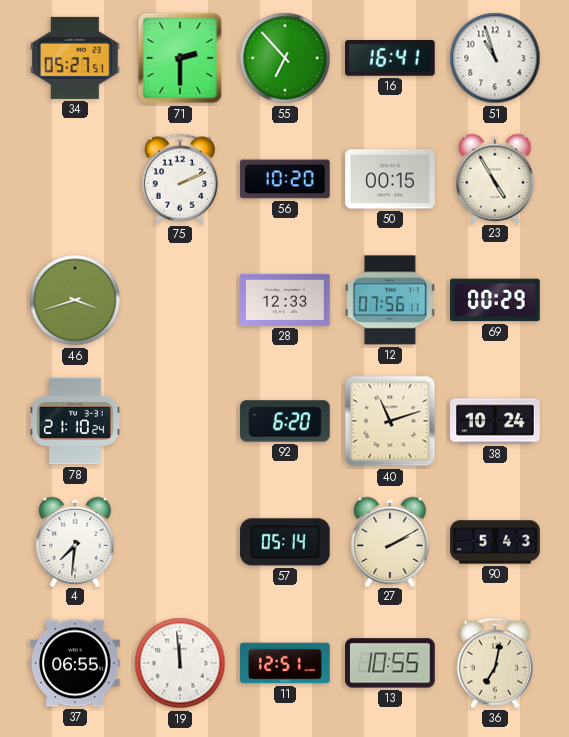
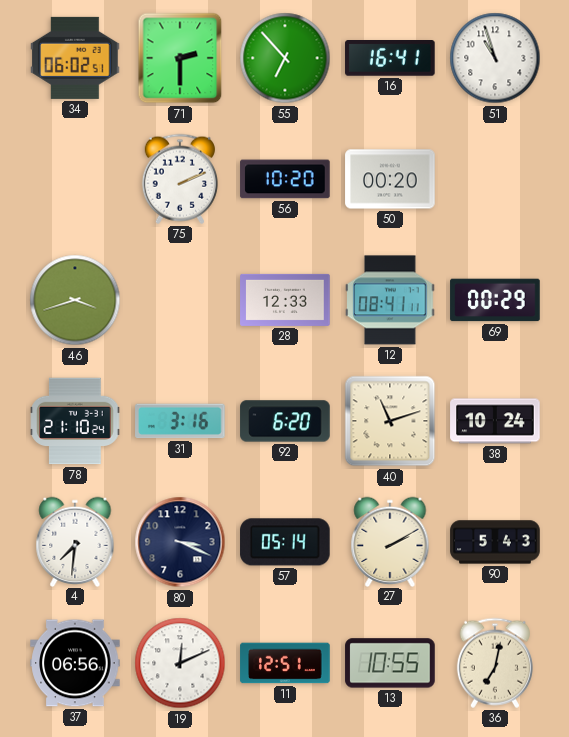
34: 05:27 -> 06:02
50: 00:15 -> 00:20
23: 4:55 -> none
12: 07:56 -> 08:41
31: none -> 3:16
80: none -> 3:19
37: 06:55 -> 06:56
19: 11:59 -> 12:11
